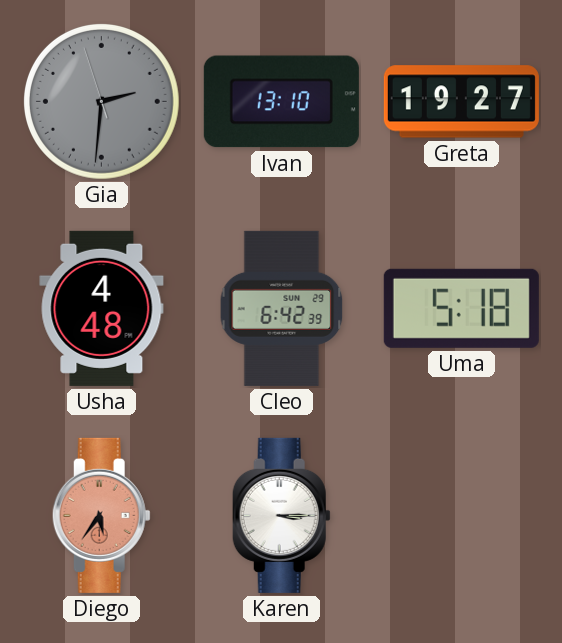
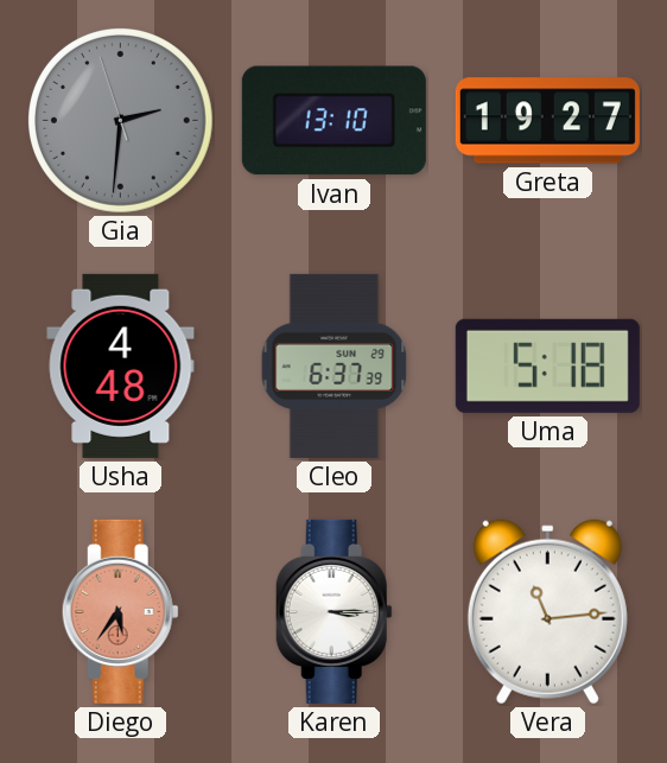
Cleo: 6:42 -> 6:37
Vera: none -> 11:14
